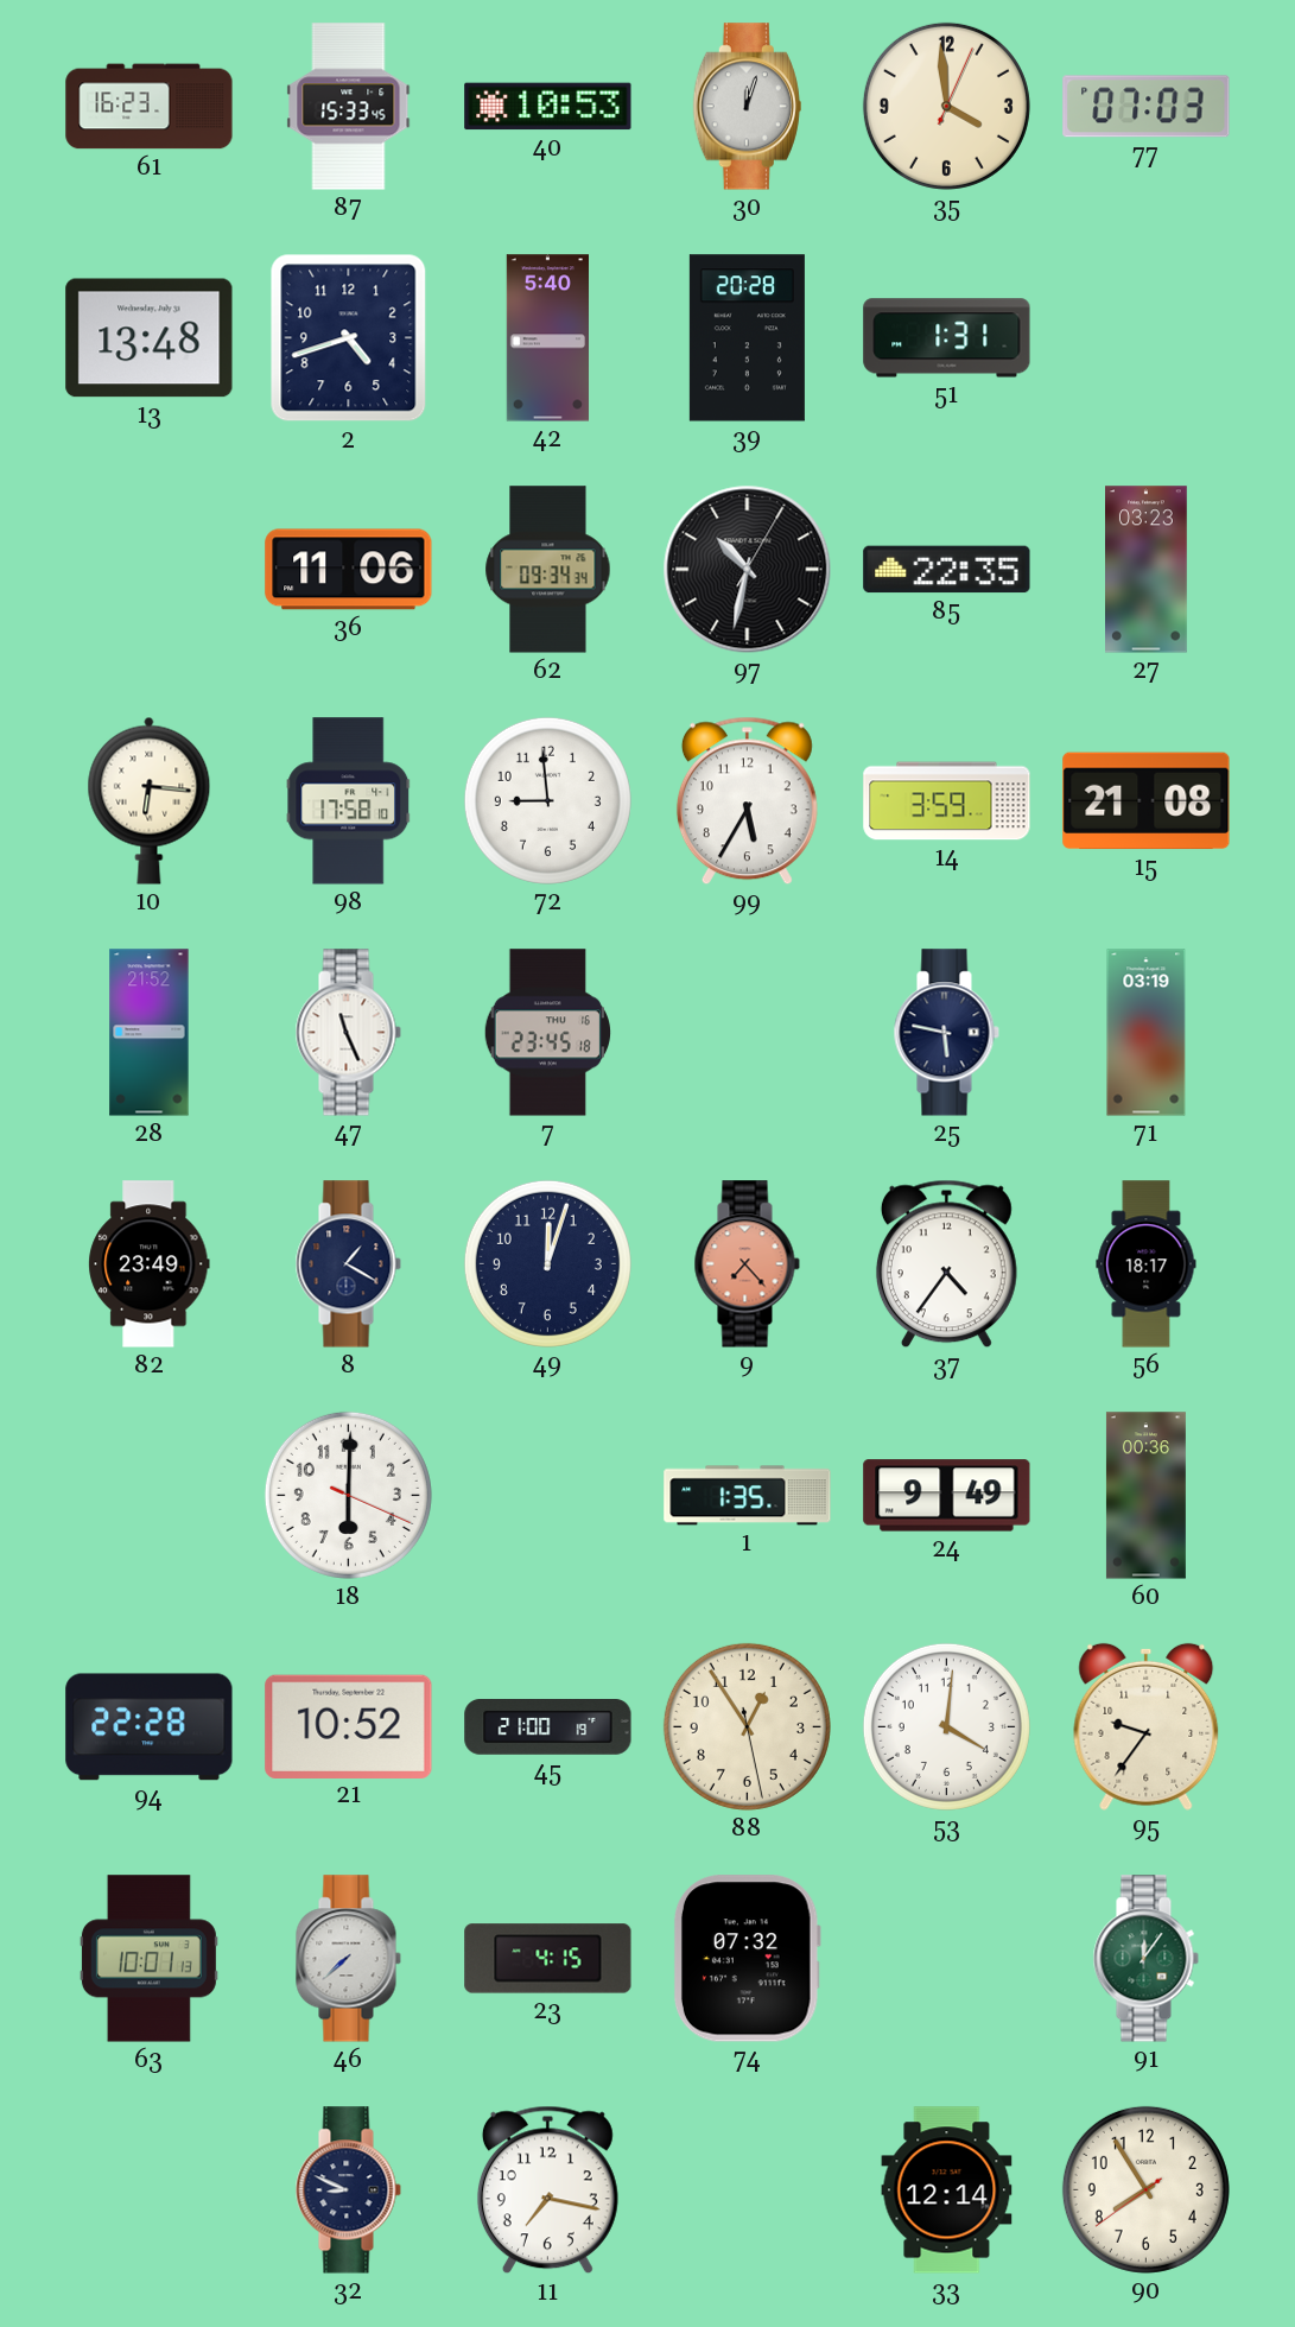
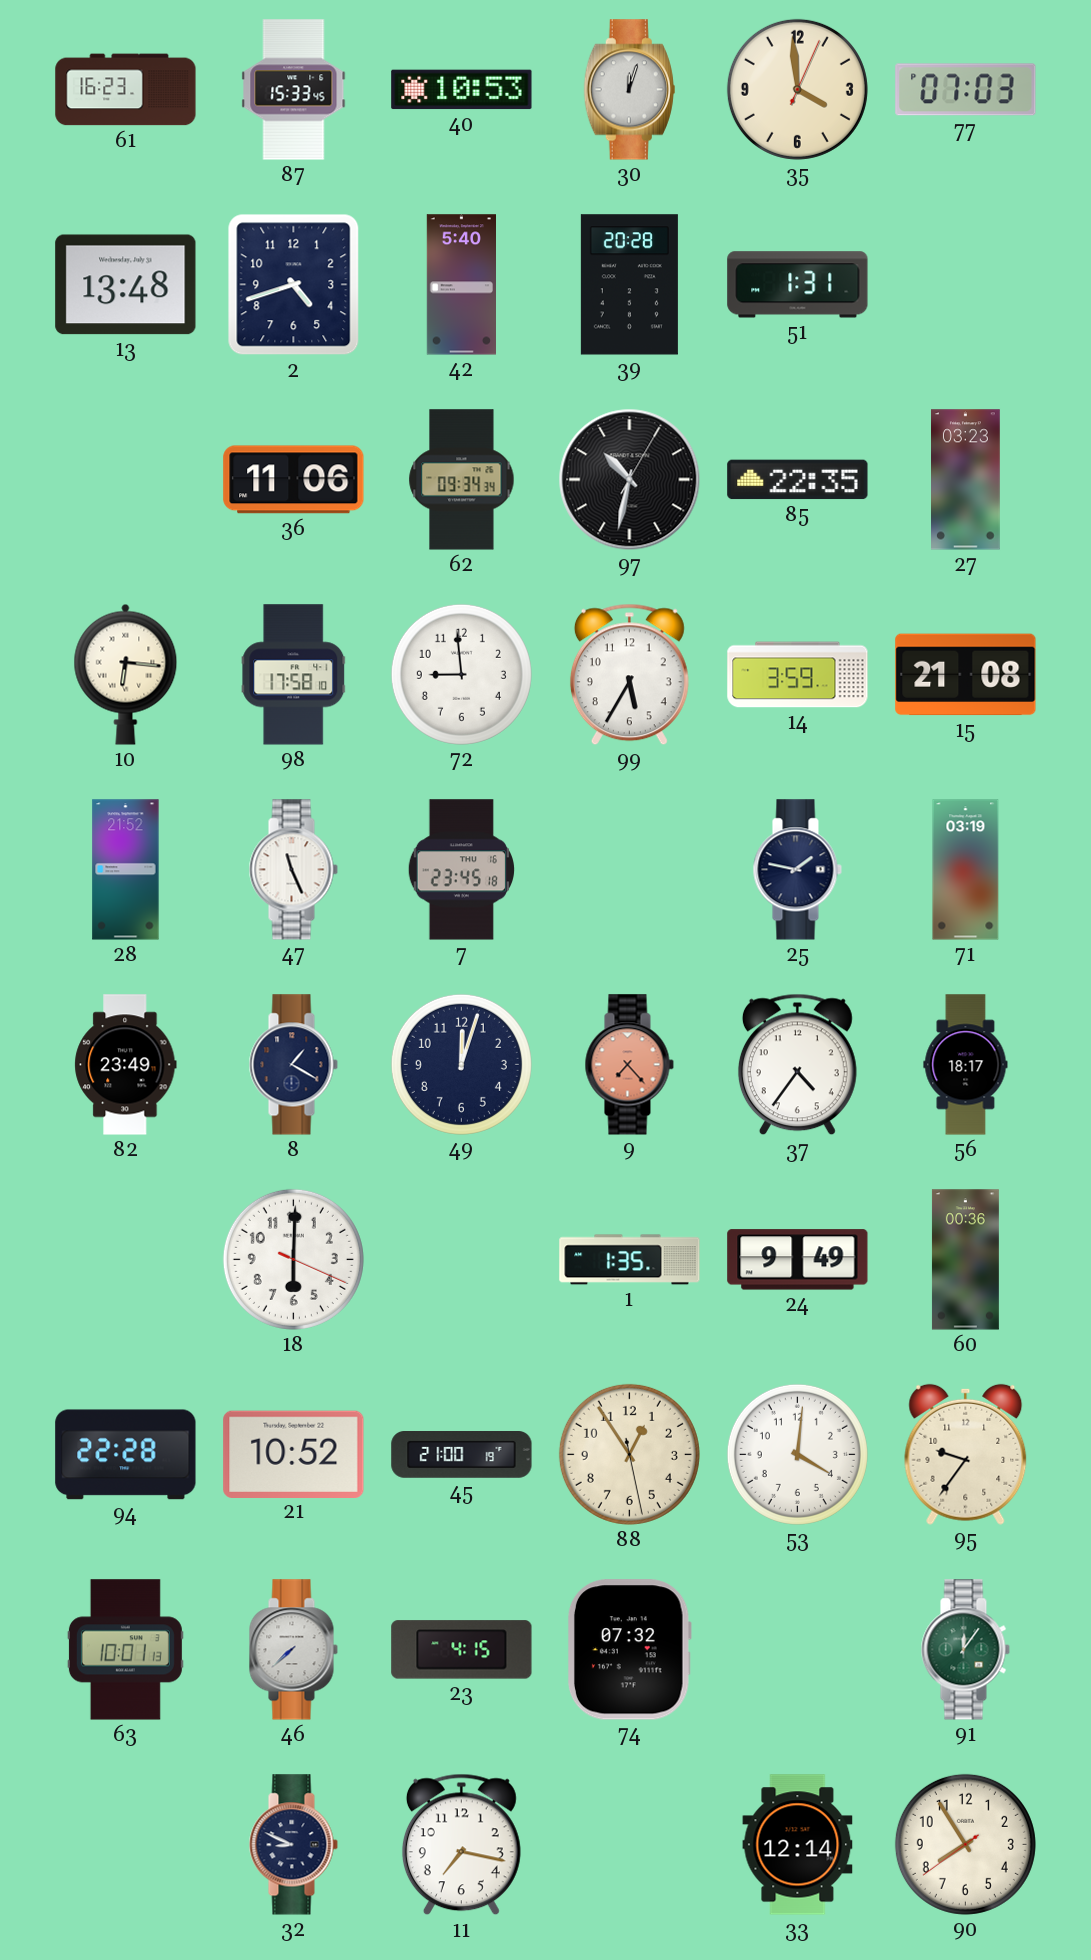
25: 5:47 -> 1:47
